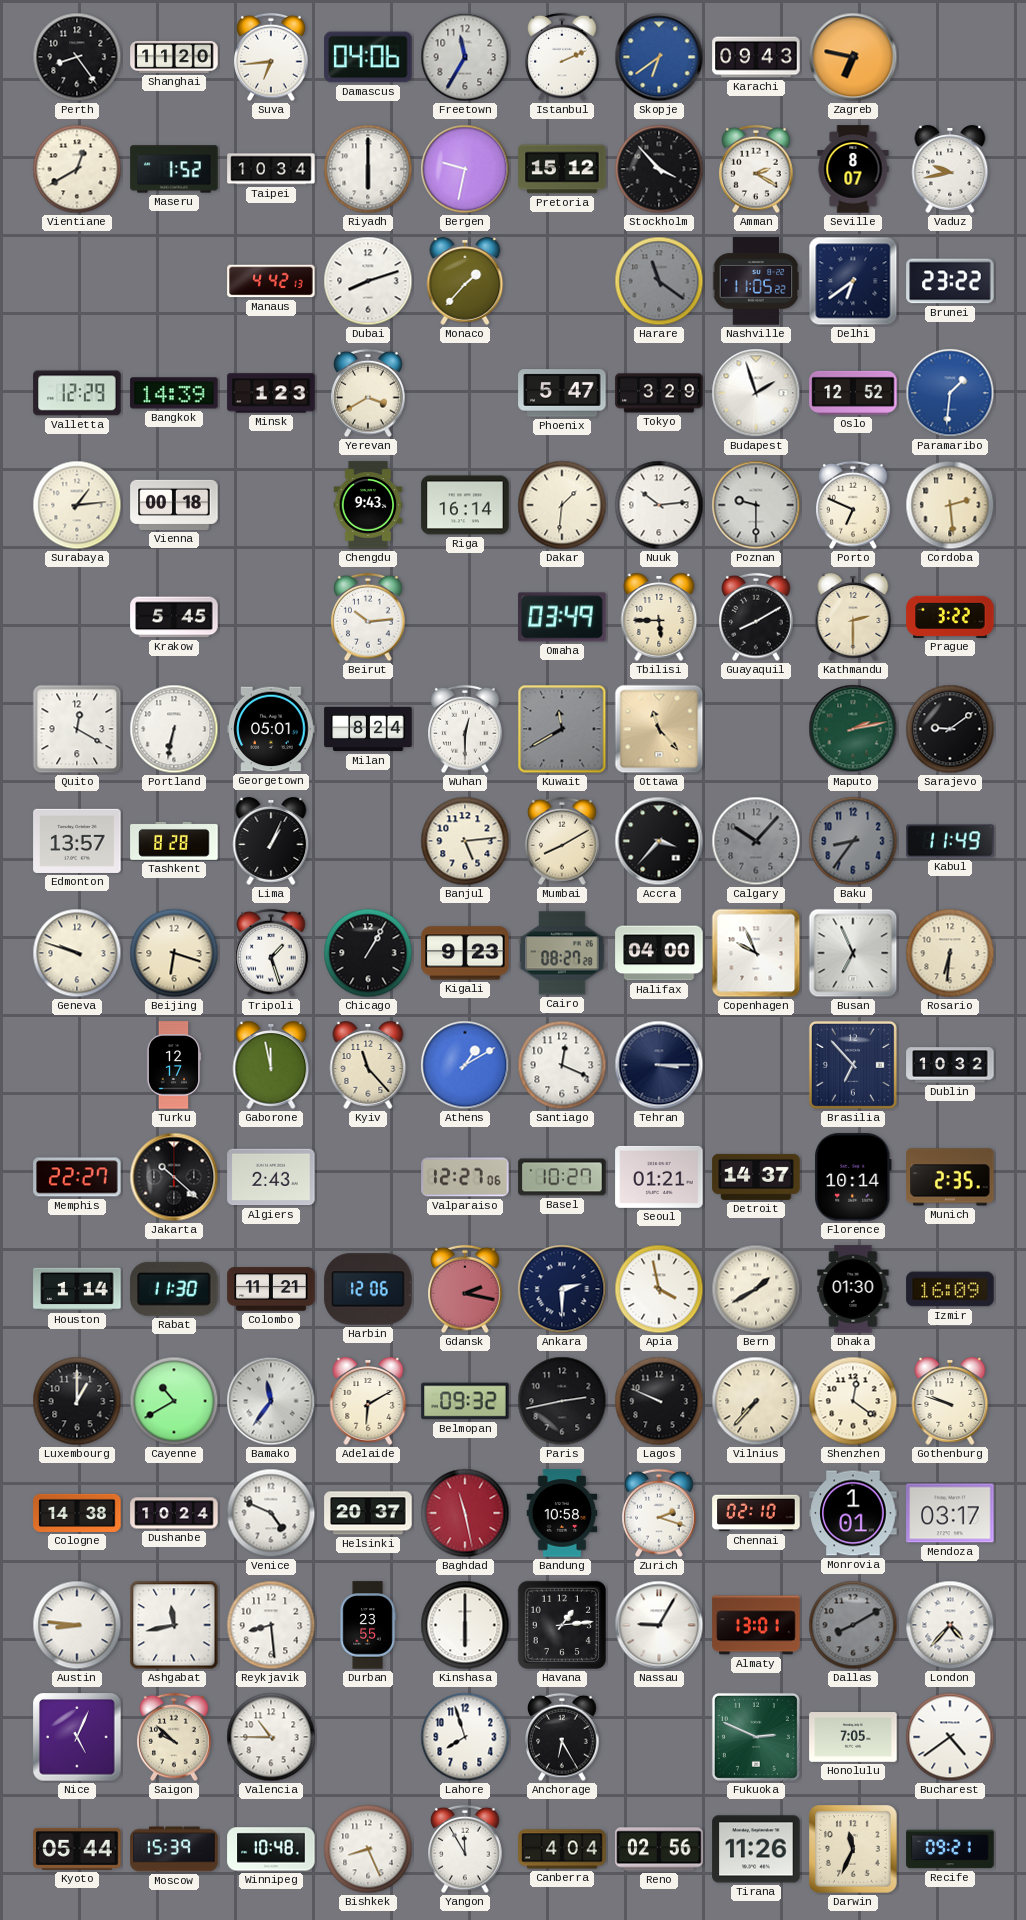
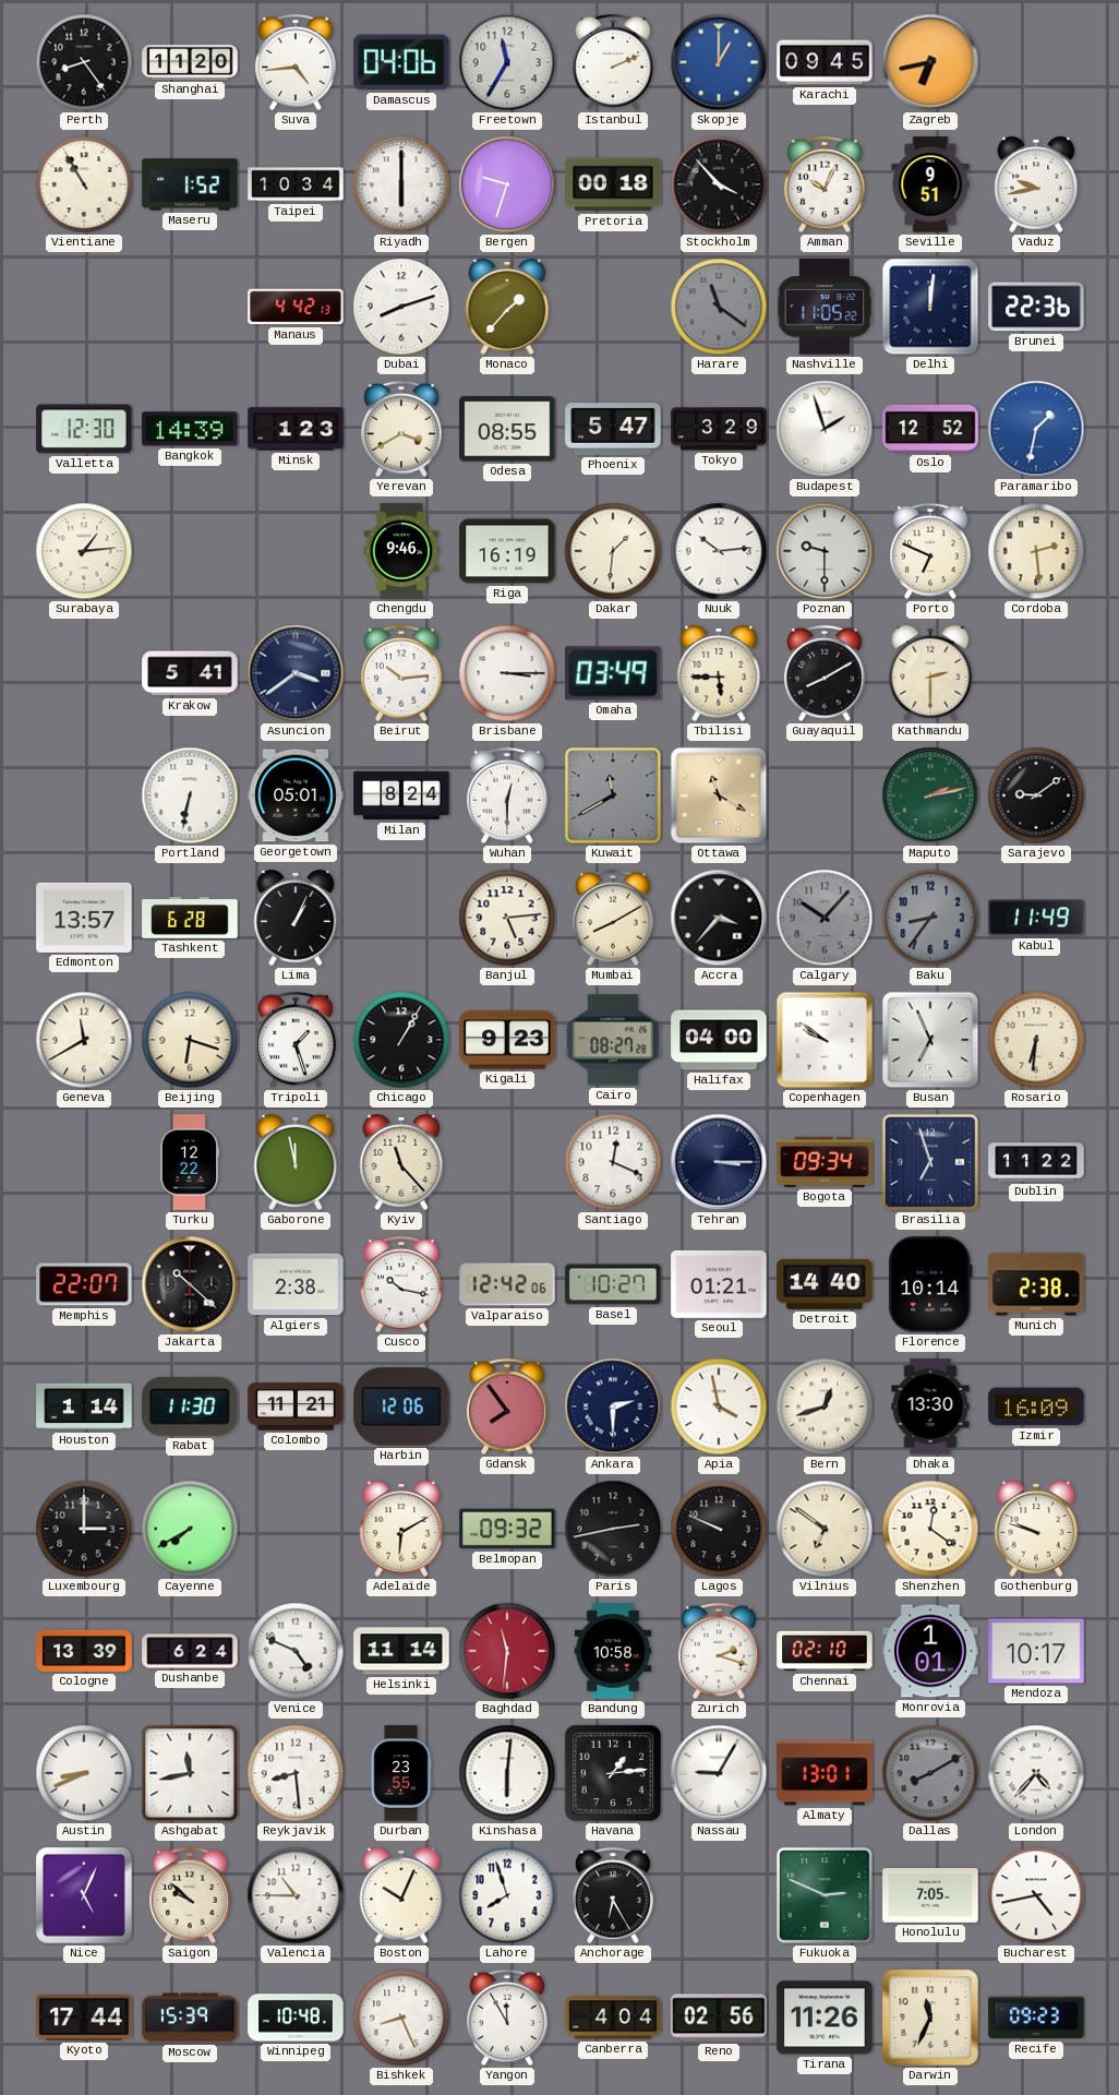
Suva: 6:44 -> 4:44
Skopje: 6:39 -> 1:00
Karachi: 09:43 -> 09:45
Zagreb: 6:47 -> 6:43
Vientiane: 12:40 -> 10:55
Bergen: 9:32 -> 9:33
Pretoria: 15:12 -> 00:18
Amman: 2:20 -> 10:04
Seville: 8:07 -> 9:51
Delhi: 6:39 -> 12:01
Brunei: 23:22 -> 22:36
Valletta: 12:29 -> 12:30
Odesa: none -> 08:55
Paramaribo: 1:31 -> 1:32
Vienna: 00:18 -> none
Chengdu: 9:43 -> 9:46
Riga: 16:14 -> 16:19
Krakow: 5:45 -> 5:41
Asuncion: none -> 3:39
Brisbane: none -> 3:15
Prague: 3:22 -> none
Quito: 12:20 -> none
Ottawa: 11:23 -> 11:20
Tashkent: 8:28 -> 6:28
Geneva: 9:48 -> 11:40
Copenhagen: 9:56 -> 9:51
Turku: 12:17 -> 12:22
Athens: 1:10 -> none
Bogota: none -> 09:34
Brasilia: 6:53 -> 6:57
Dublin: 10:32 -> 11:22
Memphis: 22:27 -> 22:07
Algiers: 2:43 -> 2:38
Cusco: none -> 10:17
Valparaiso: 12:27 -> 12:42
Detroit: 14:37 -> 14:40
Munich: 2:35 -> 2:38
Gdansk: 2:17 -> 7:54
Bern: 1:40 -> 12:42
Dhaka: 01:30 -> 13:30
Luxembourg: 1:00 -> 3:00
Cayenne: 10:40 -> 7:40
Bamako: 11:36 -> none
Vilnius: 7:37 -> 6:51
Cologne: 14:38 -> 13:39
Dushanbe: 10:24 -> 6:24
Helsinki: 20:37 -> 11:14
Baghdad: 11:28 -> 11:31
Mendoza: 03:17 -> 10:17
Austin: 8:46 -> 8:41
Kinshasa: 6:00 -> 6:01
Boston: none -> 10:04
Bucharest: 4:39 -> 4:43
Kyoto: 05:44 -> 17:44
Recife: 09:21 -> 09:23
